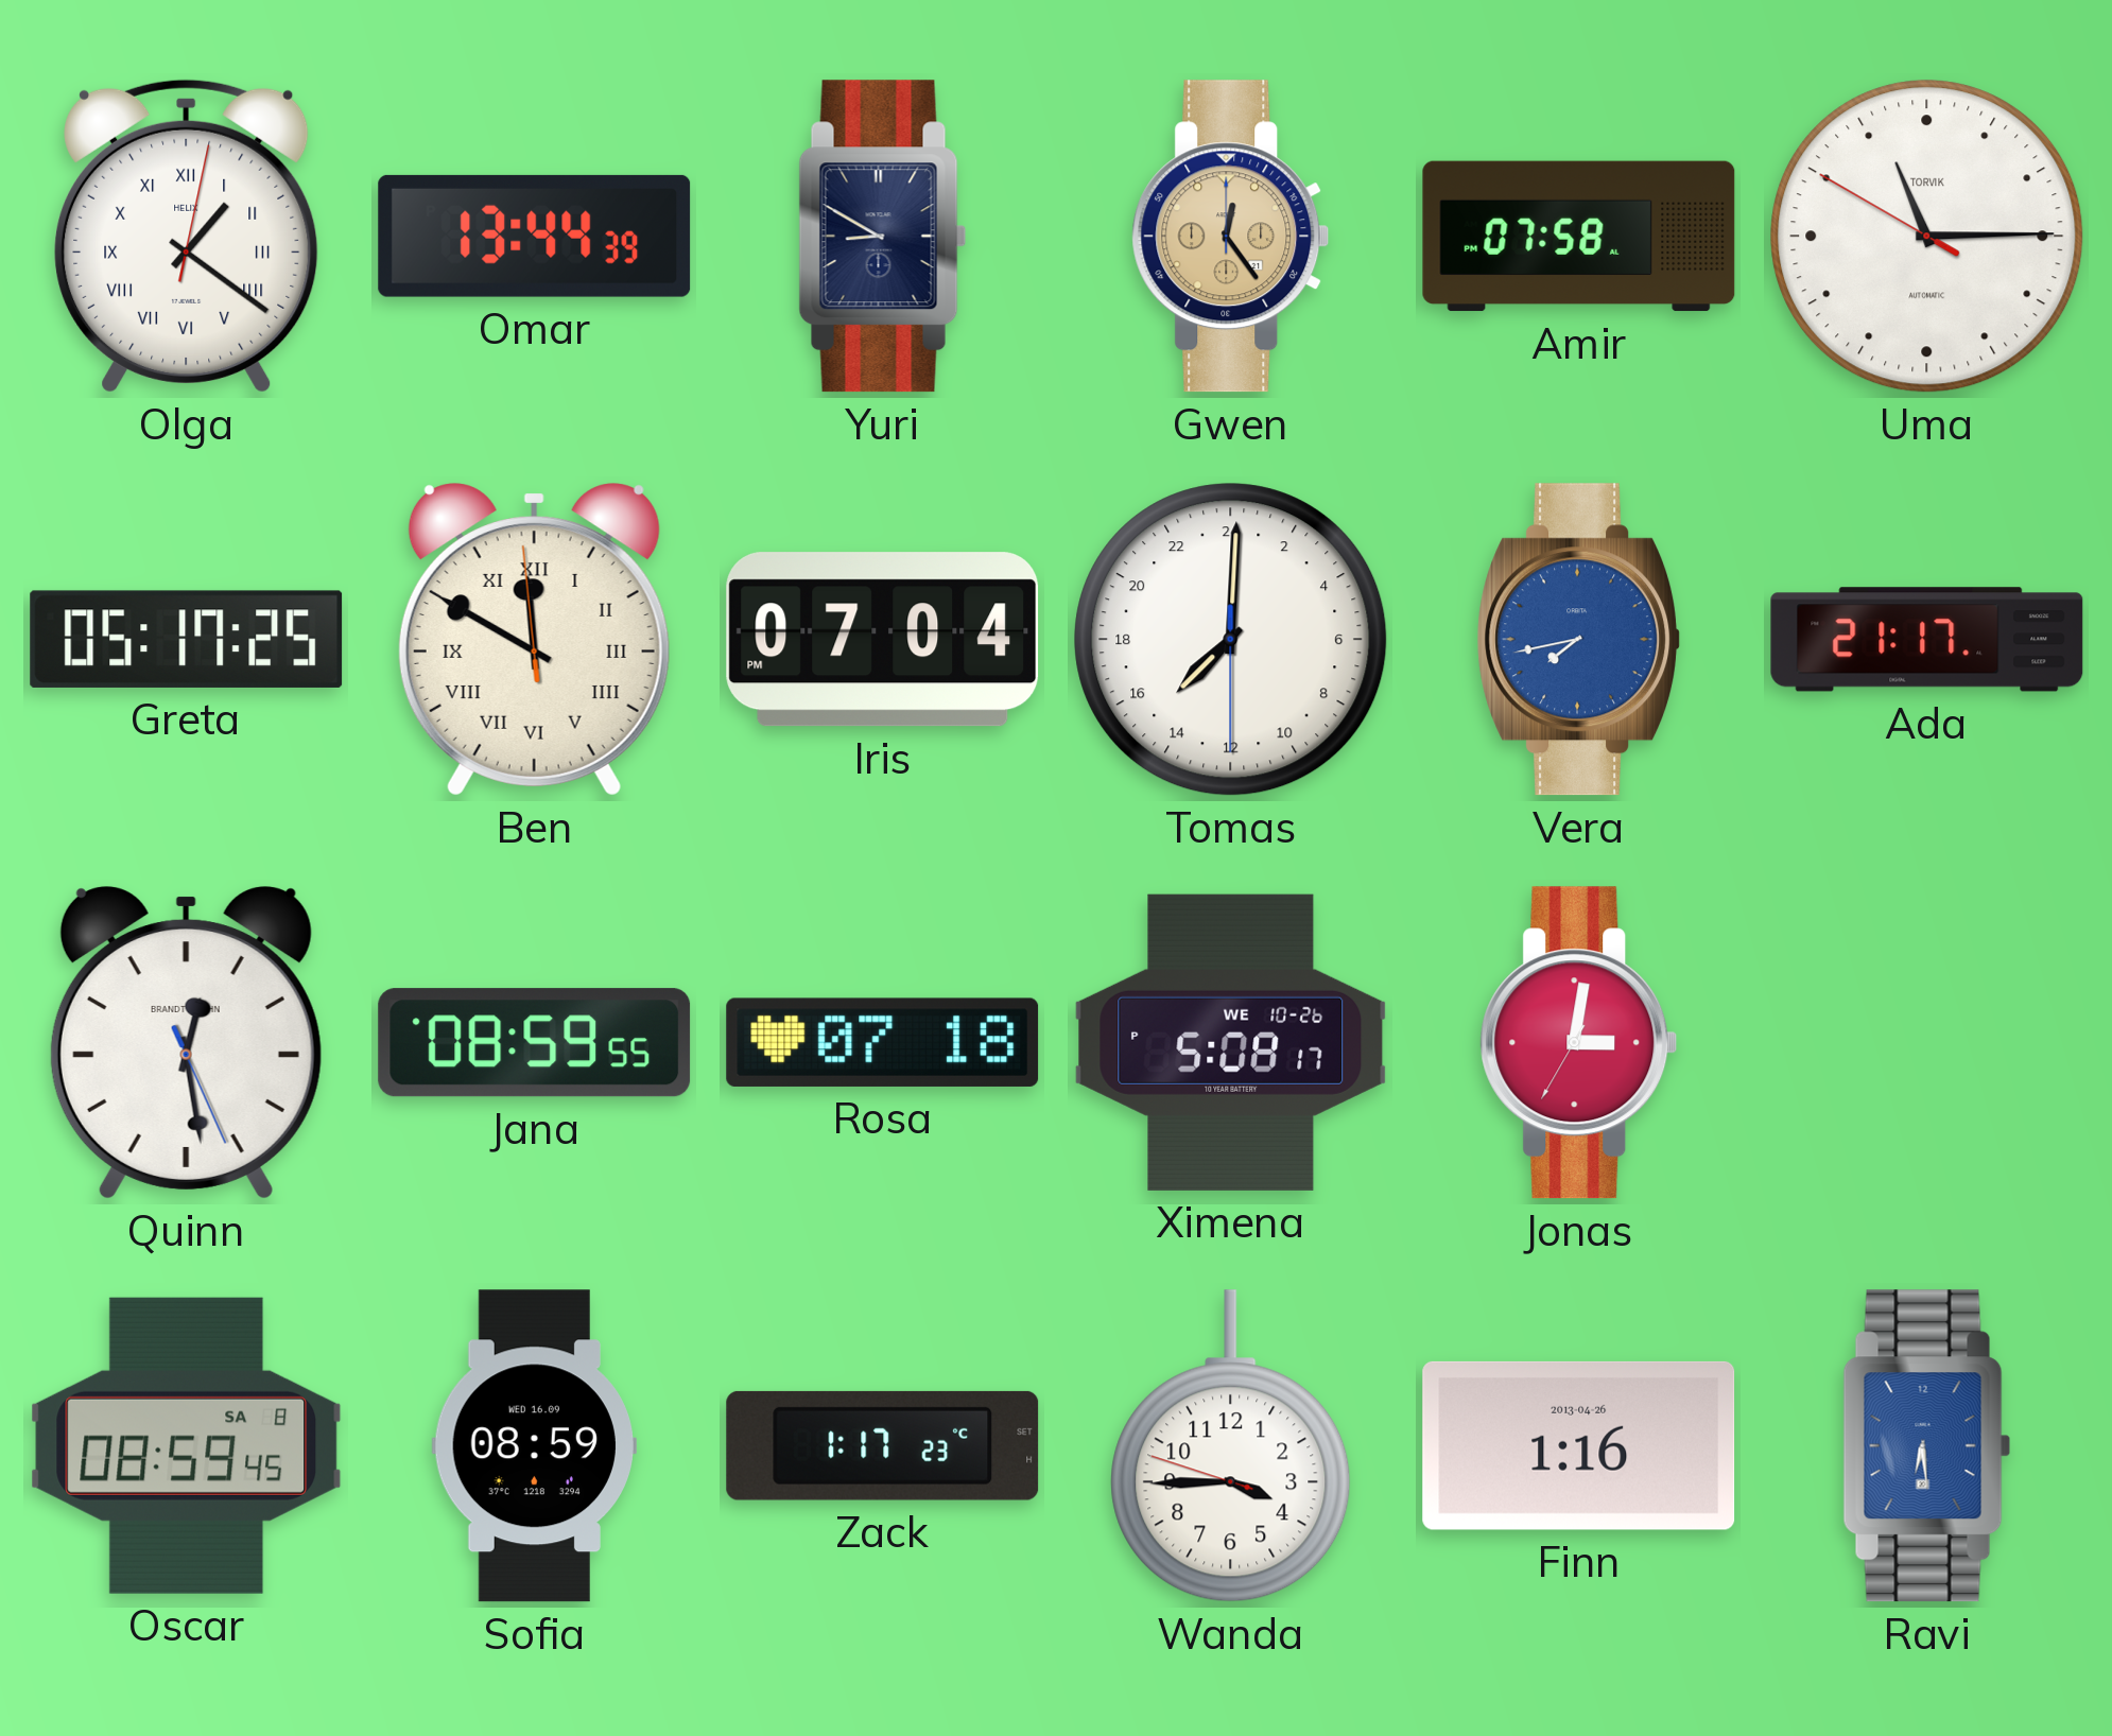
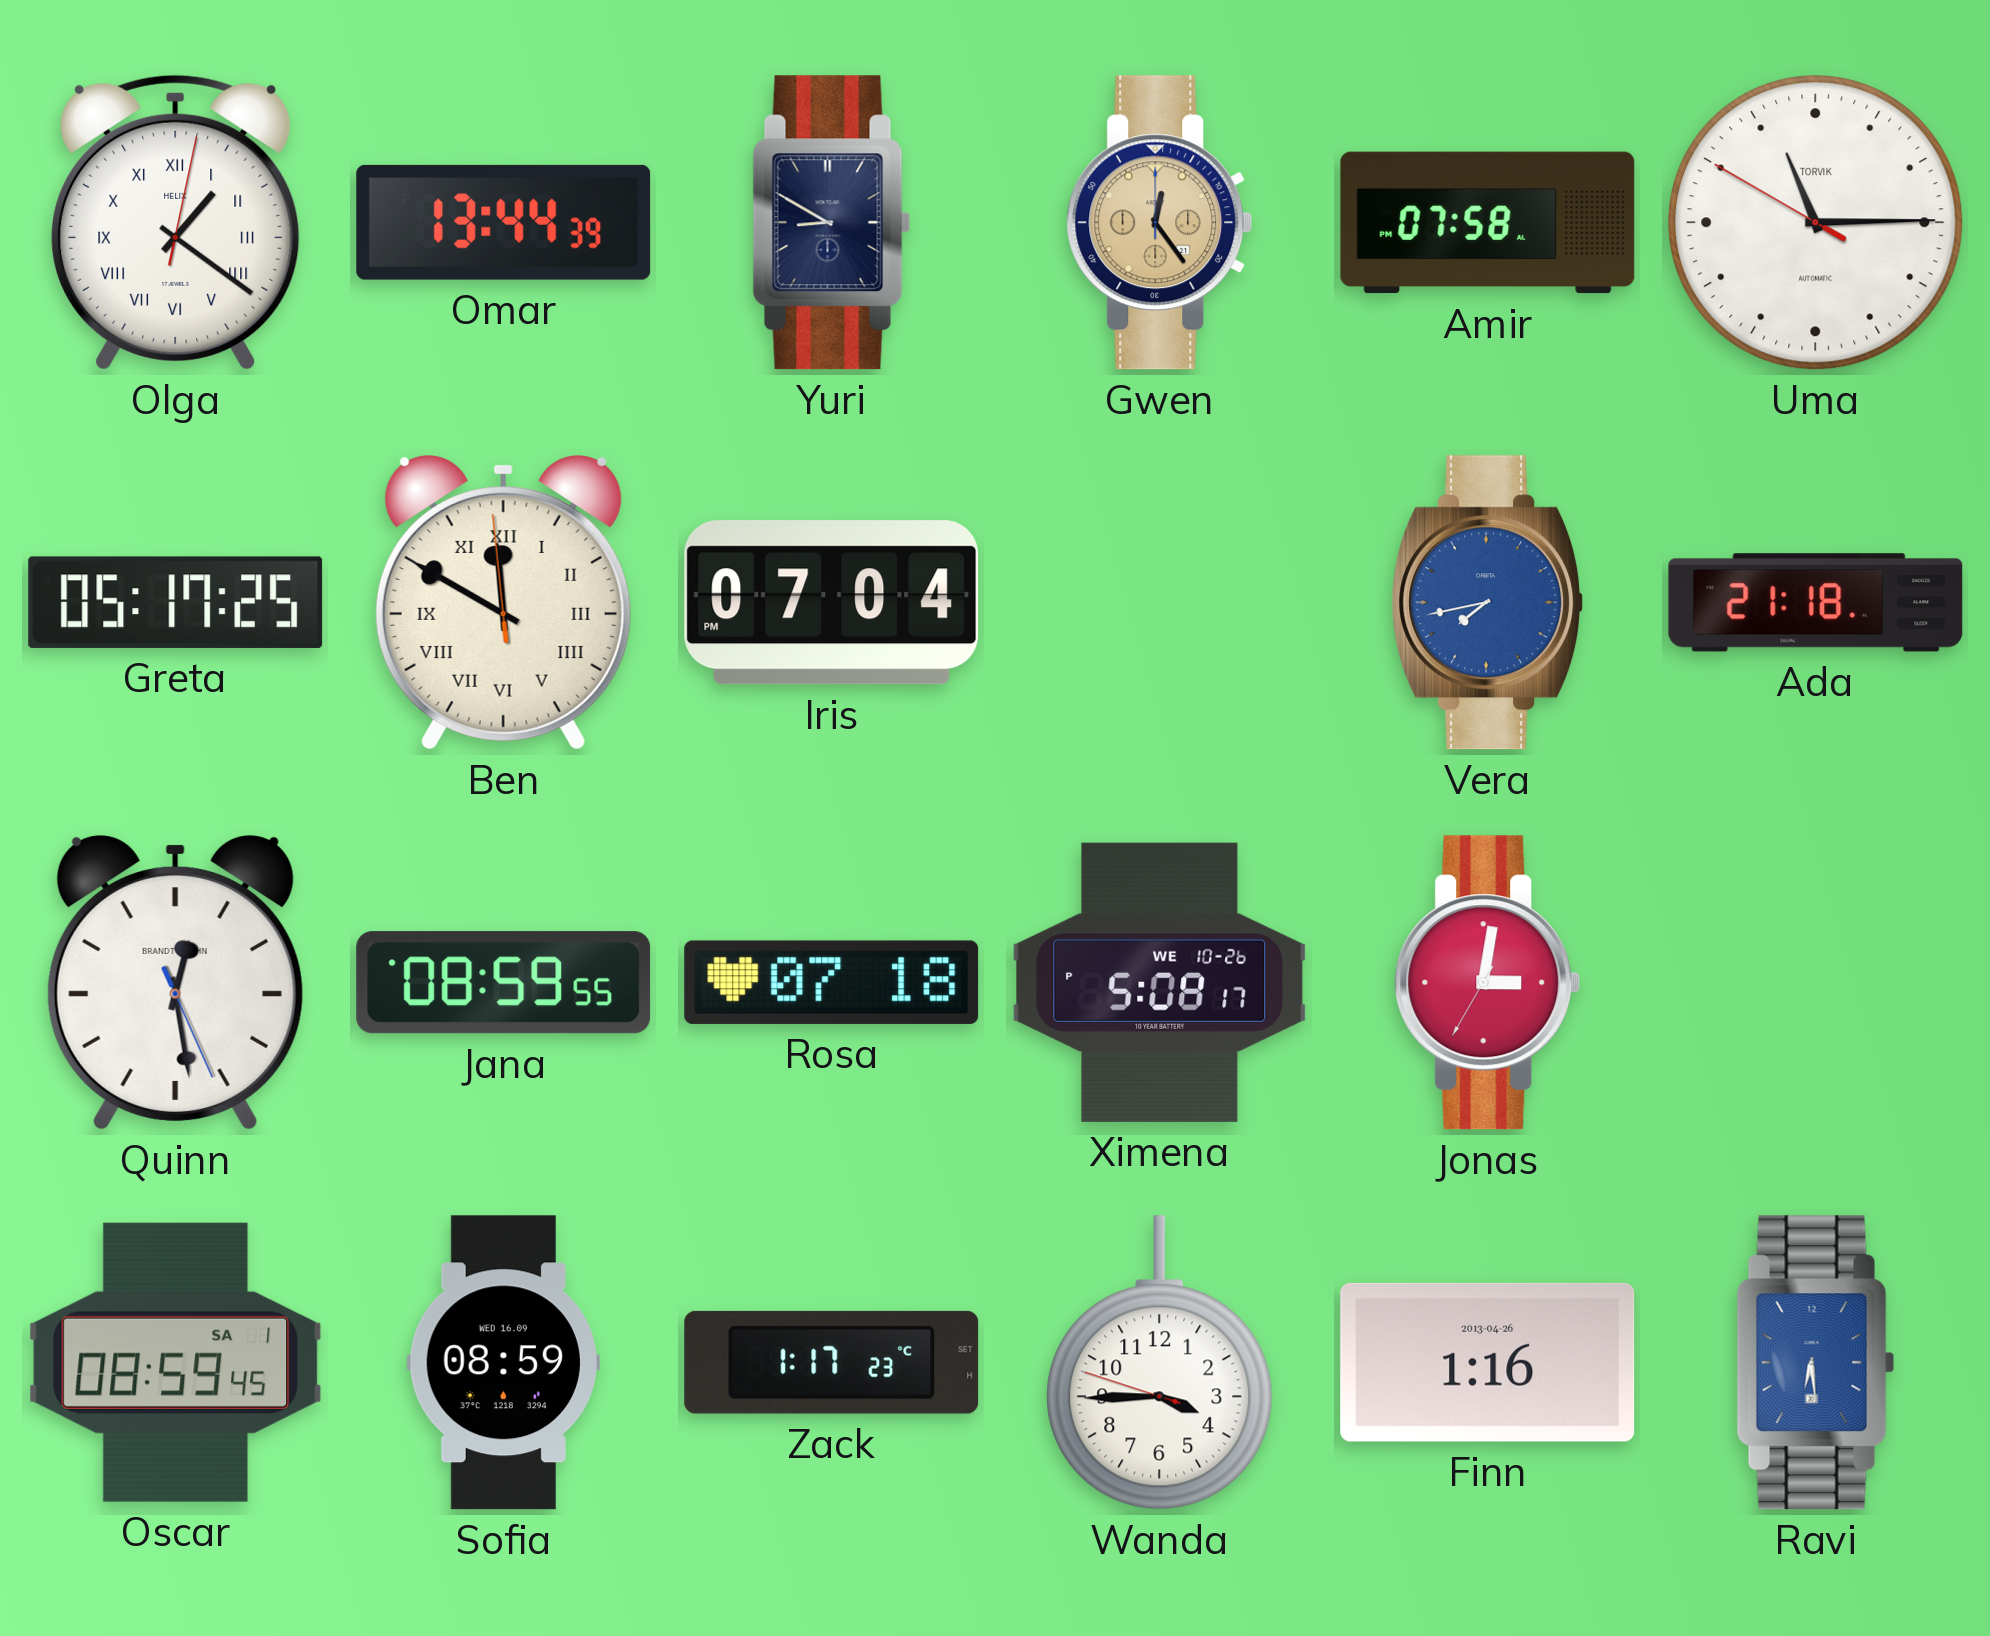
Tomas: 15:00 -> none
Ada: 21:17 -> 21:18
Oscar date: SA 8 -> SA 1
